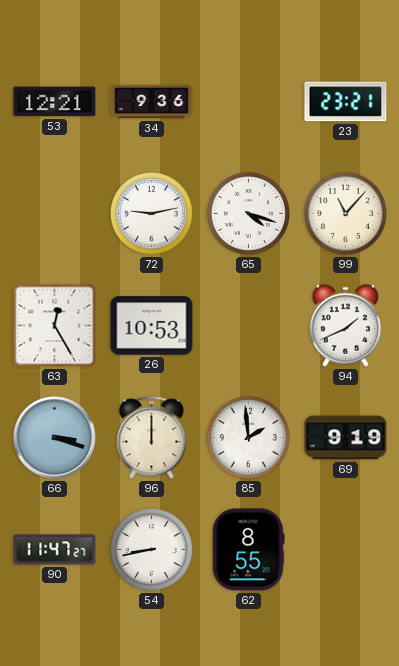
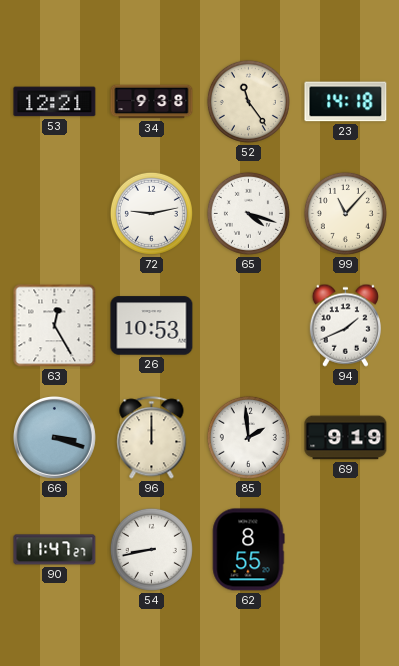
34: 9:36 -> 9:38
52: none -> 11:24
23: 23:21 -> 14:18
